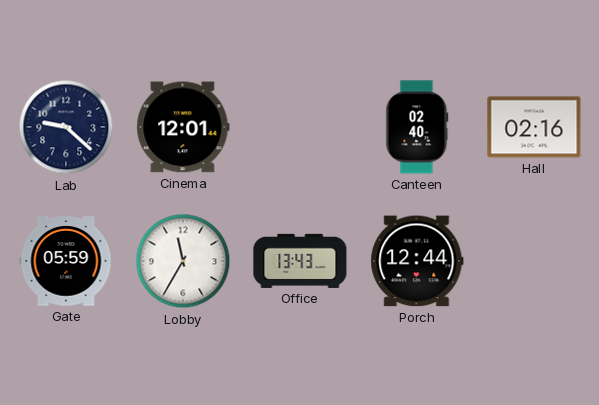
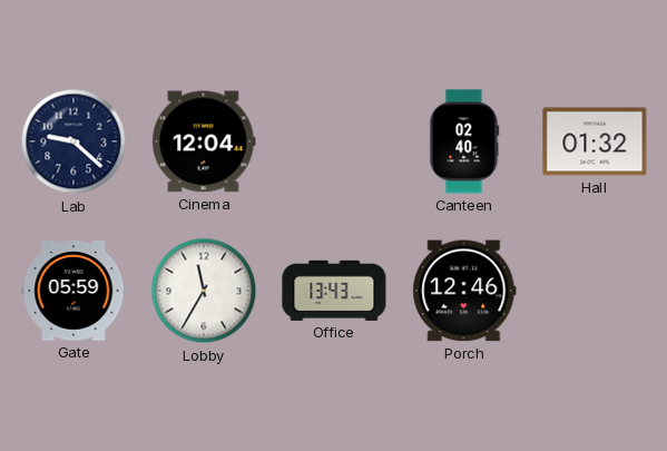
Cinema: 12:01 -> 12:04
Hall: 02:16 -> 01:32
Porch: 12:44 -> 12:46
